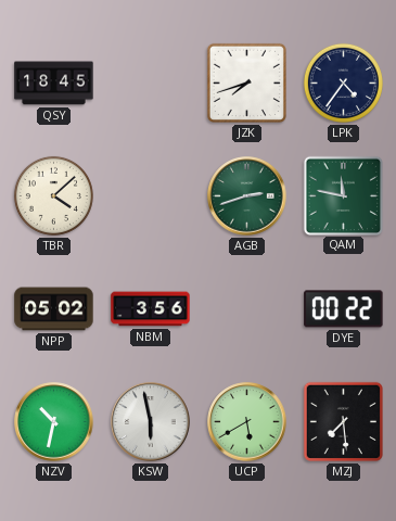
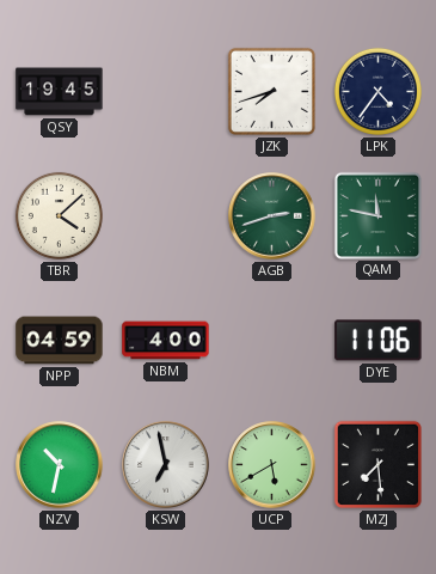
QSY: 18:45 -> 19:45
NPP: 05:02 -> 04:59
NBM: 3:56 -> 4:00
DYE: 00:22 -> 11:06
KSW: 5:58 -> 6:58
